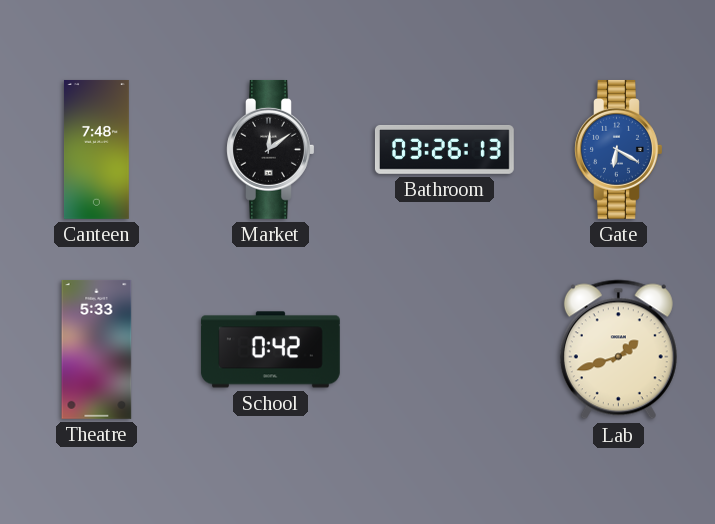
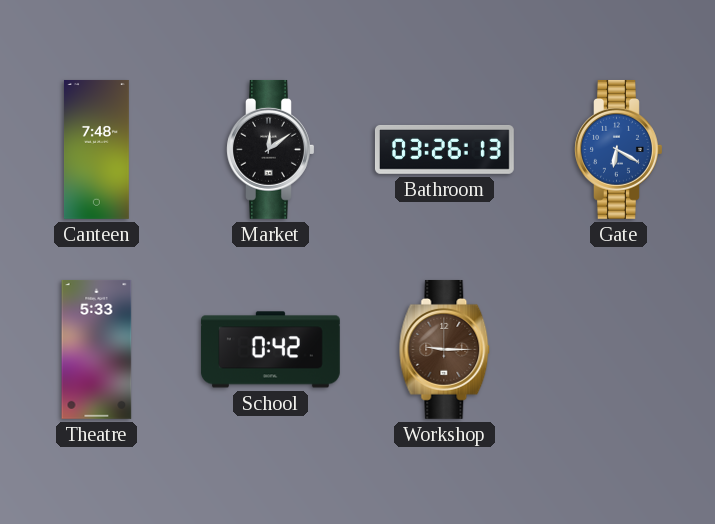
Workshop: none -> 9:15
Lab: 1:42 -> none
